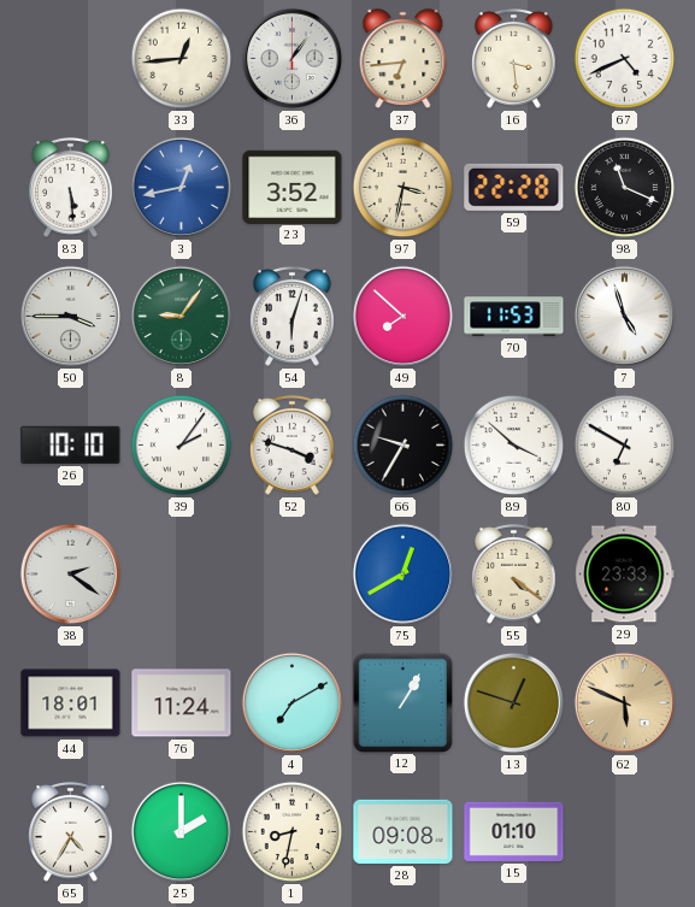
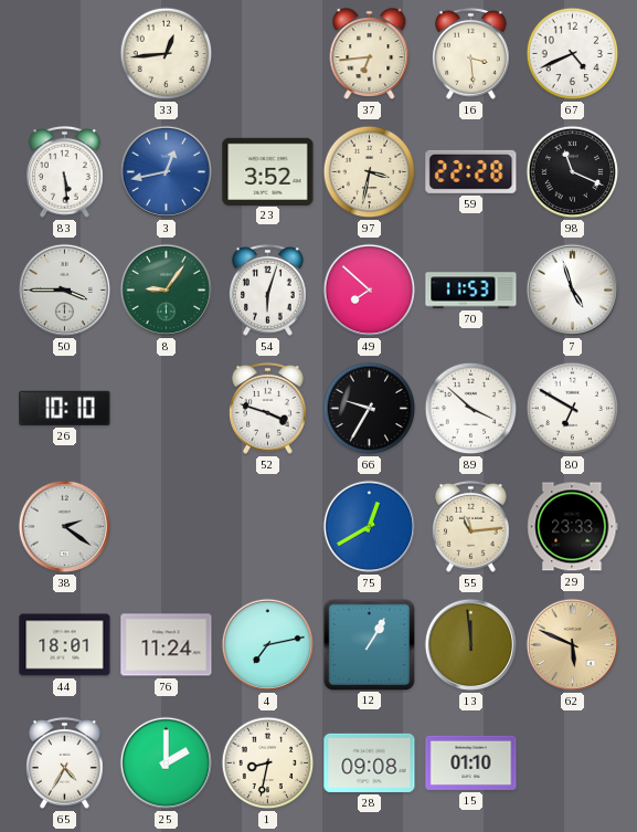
36: 1:06 -> none
39: 2:06 -> none
55: 4:21 -> 11:14
4: 7:10 -> 7:13
13: 12:48 -> 11:59
